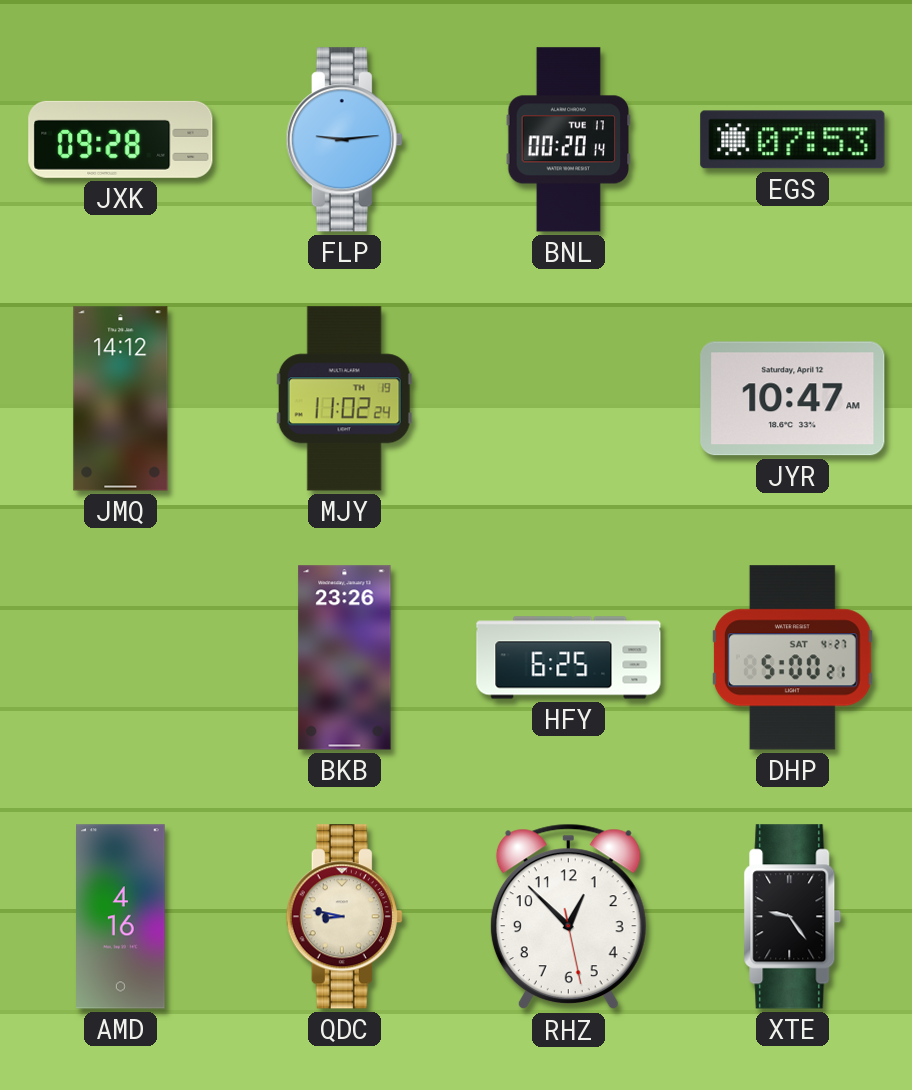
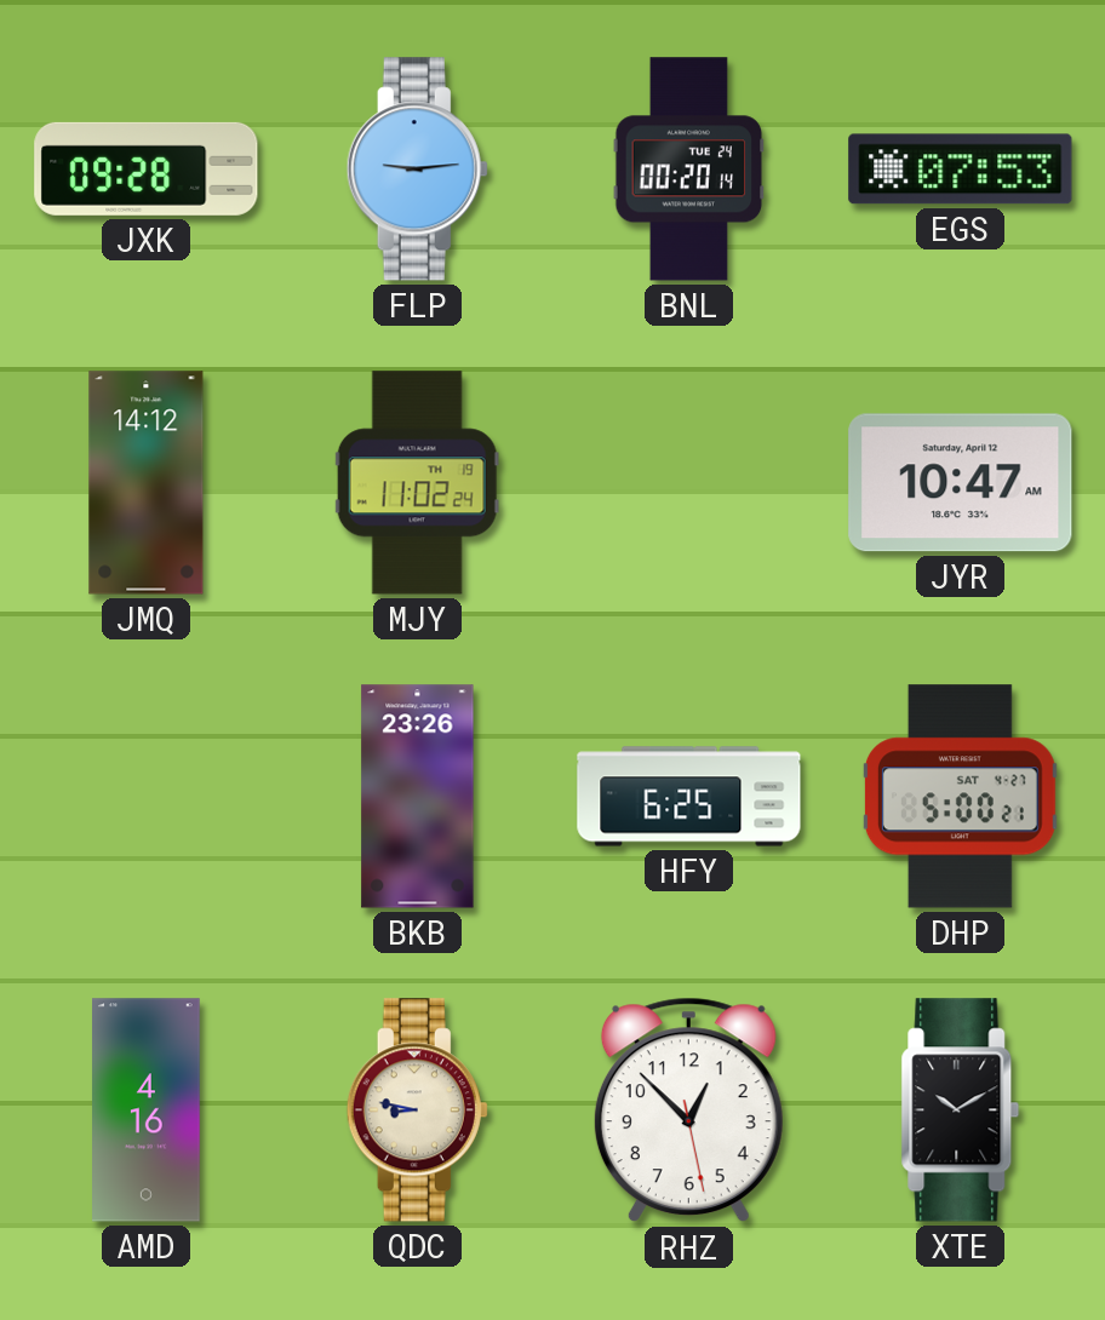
BNL date: TUE 17 -> TUE 24
XTE: 9:24 -> 10:10
